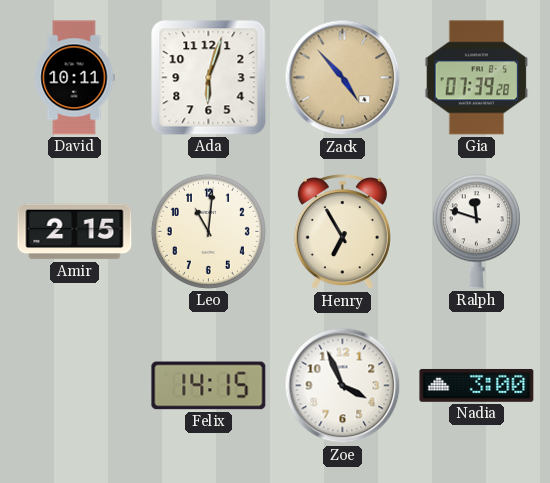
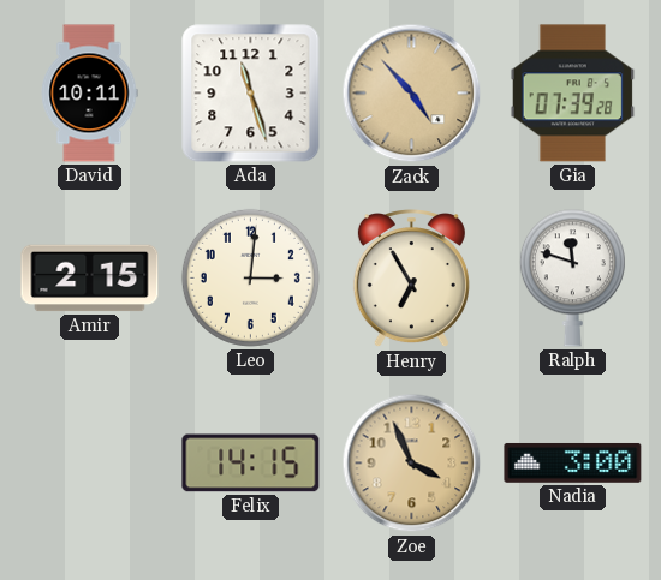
Ada: 6:03 -> 11:27
Leo: 11:01 -> 3:01
Zoe dial: white -> champagne
